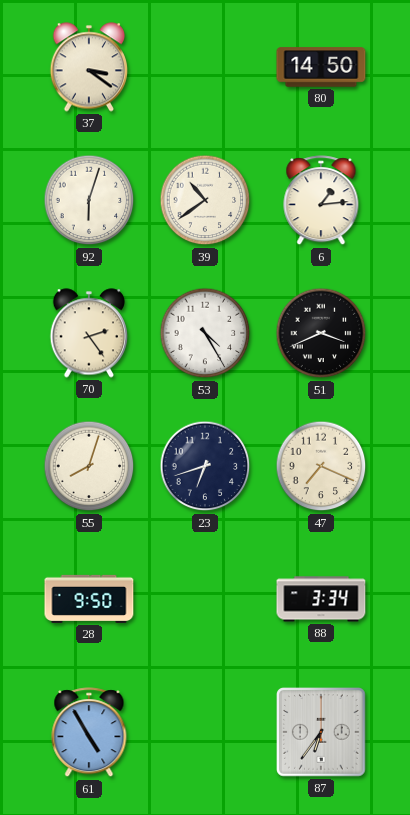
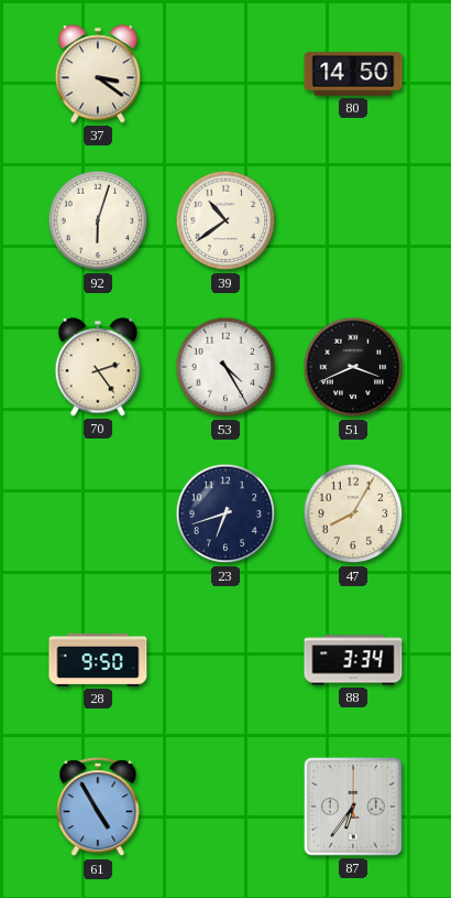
6: 1:14 -> none
55: 8:03 -> none
47: 7:19 -> 8:05
